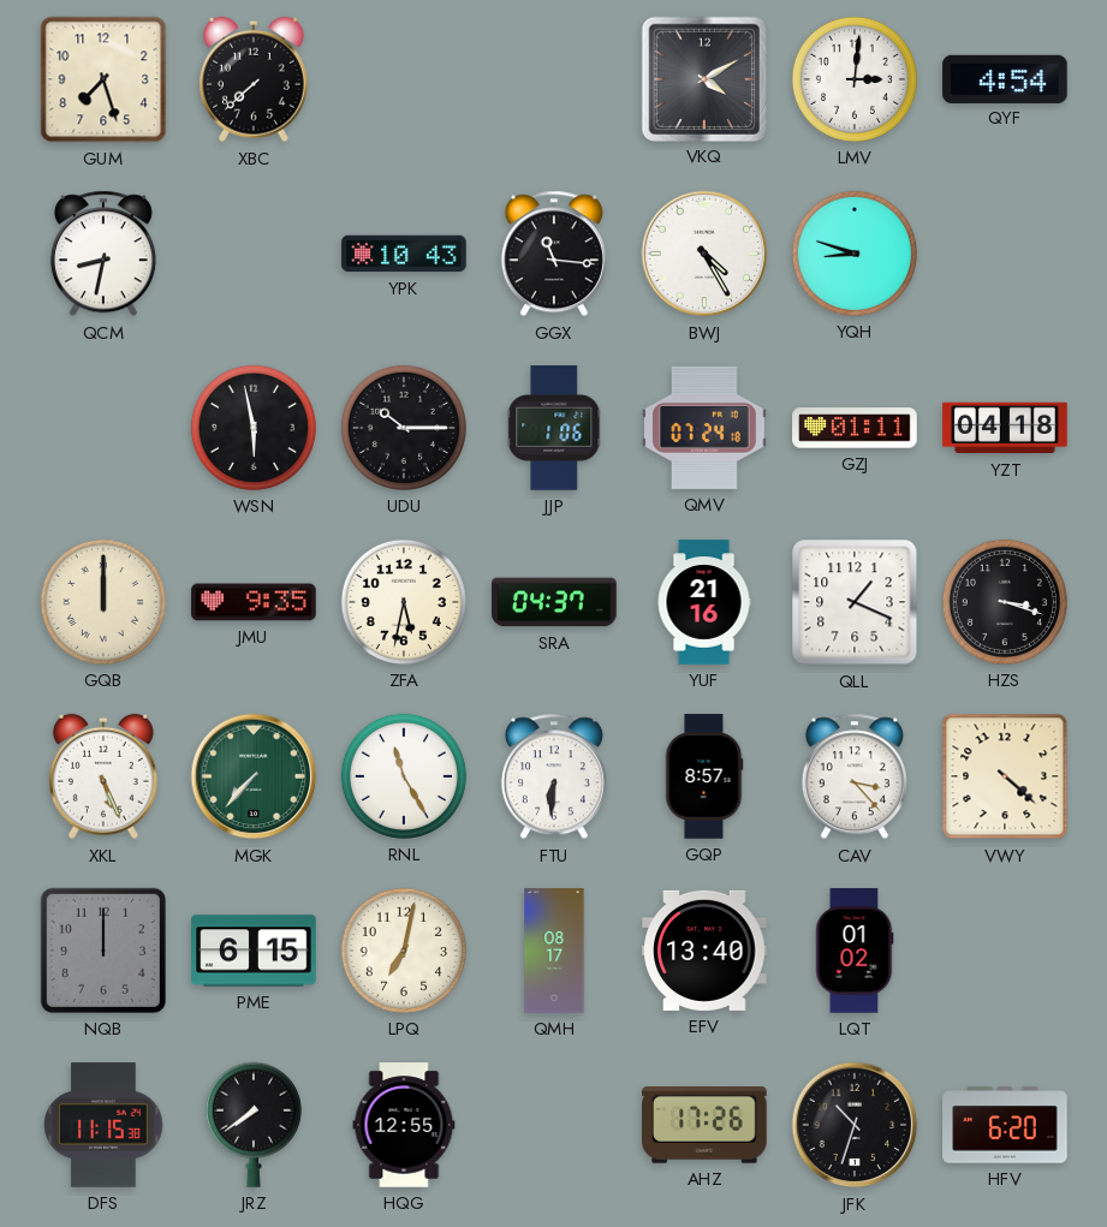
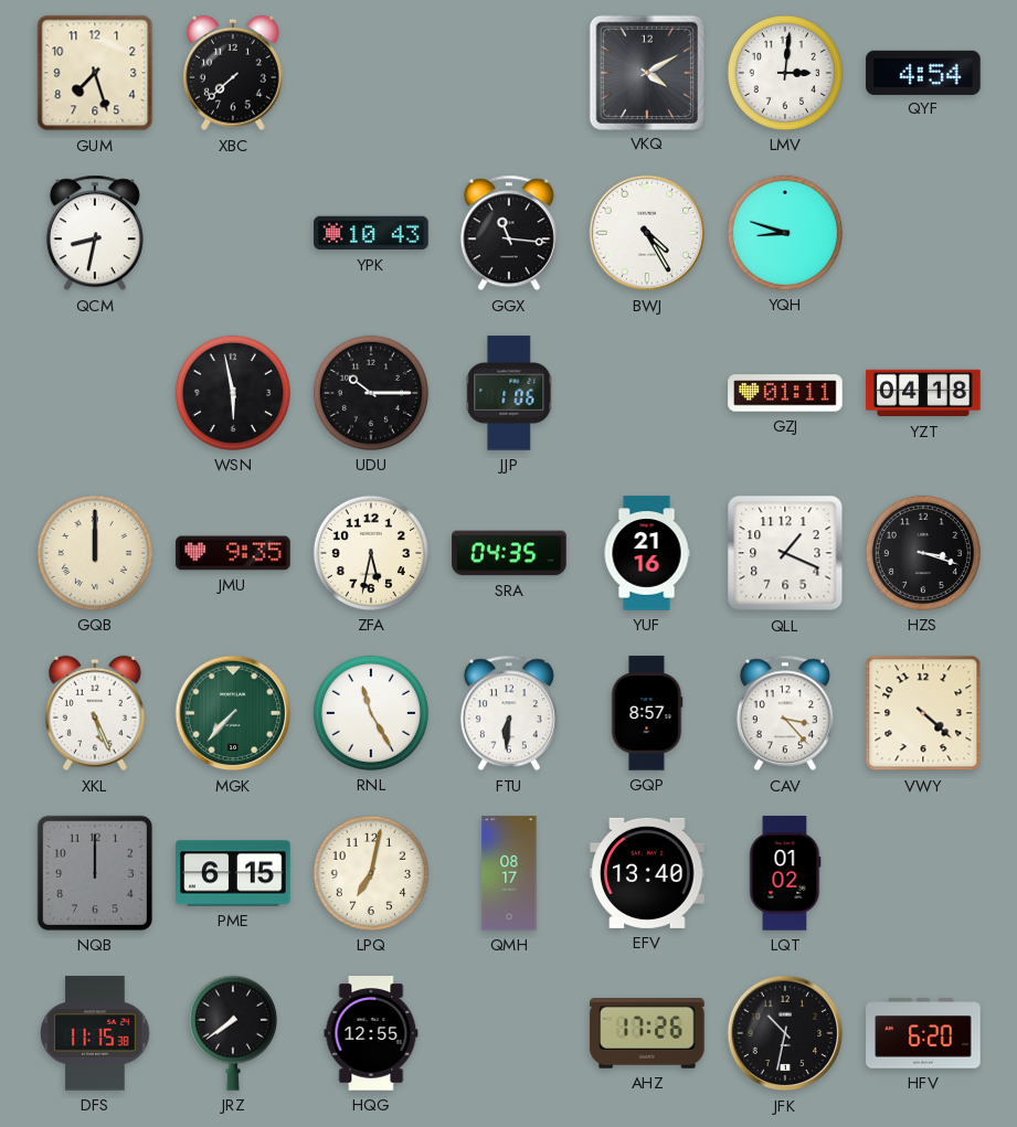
QMV: 07:24 -> none
SRA: 04:37 -> 04:35
JFK: 10:33 -> 10:32
